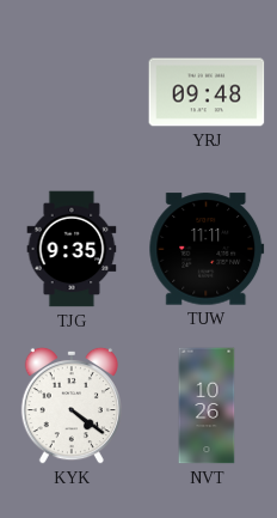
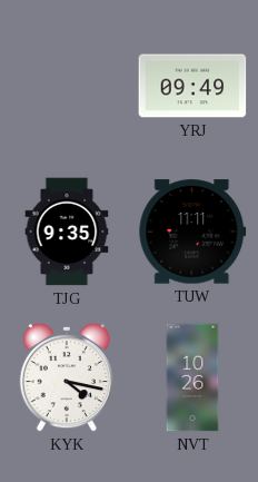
YRJ: 09:48 -> 09:49
KYK: 4:21 -> 4:17
